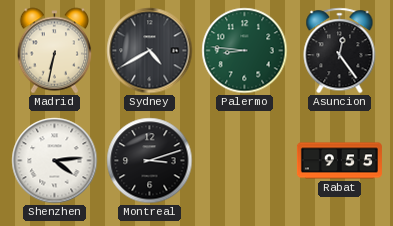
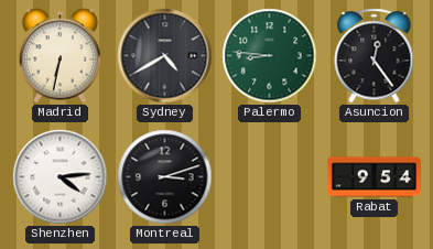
Rabat: 9:55 -> 9:54
